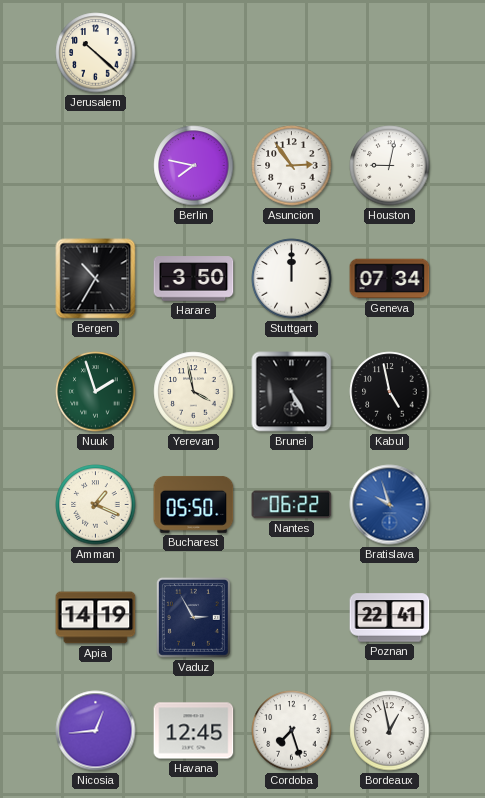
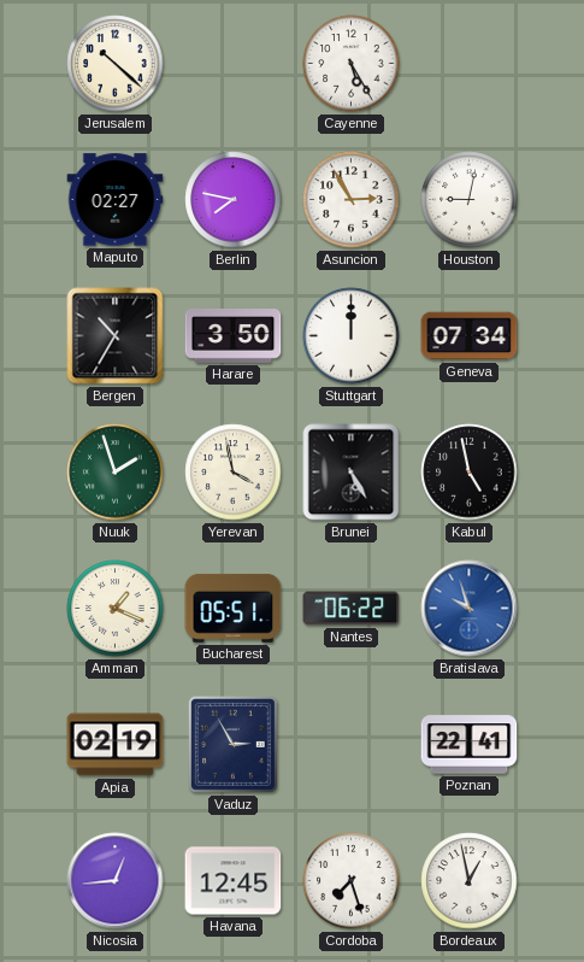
Cayenne: none -> 5:25
Maputo: none -> 02:27
Asuncion: 2:54 -> 2:55
Bucharest: 05:50 -> 05:51
Apia: 14:19 -> 02:19
